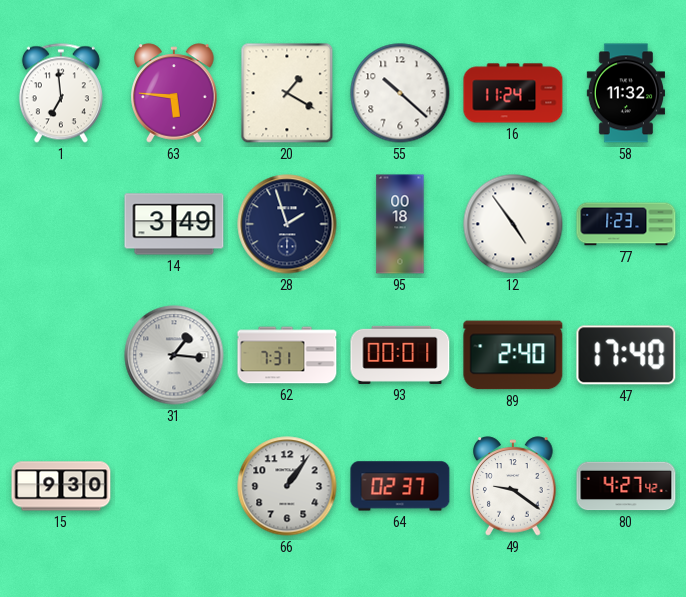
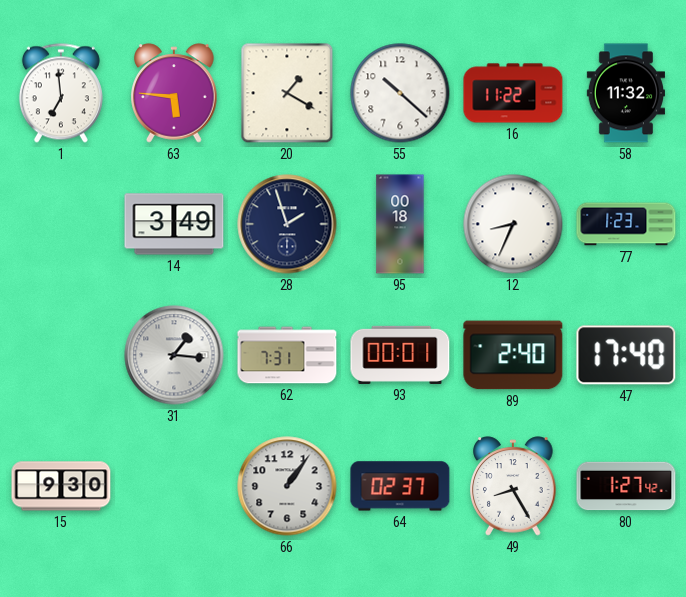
16: 11:24 -> 11:22
12: 4:54 -> 8:34
49: 9:21 -> 8:25
80: 4:27 -> 1:27
